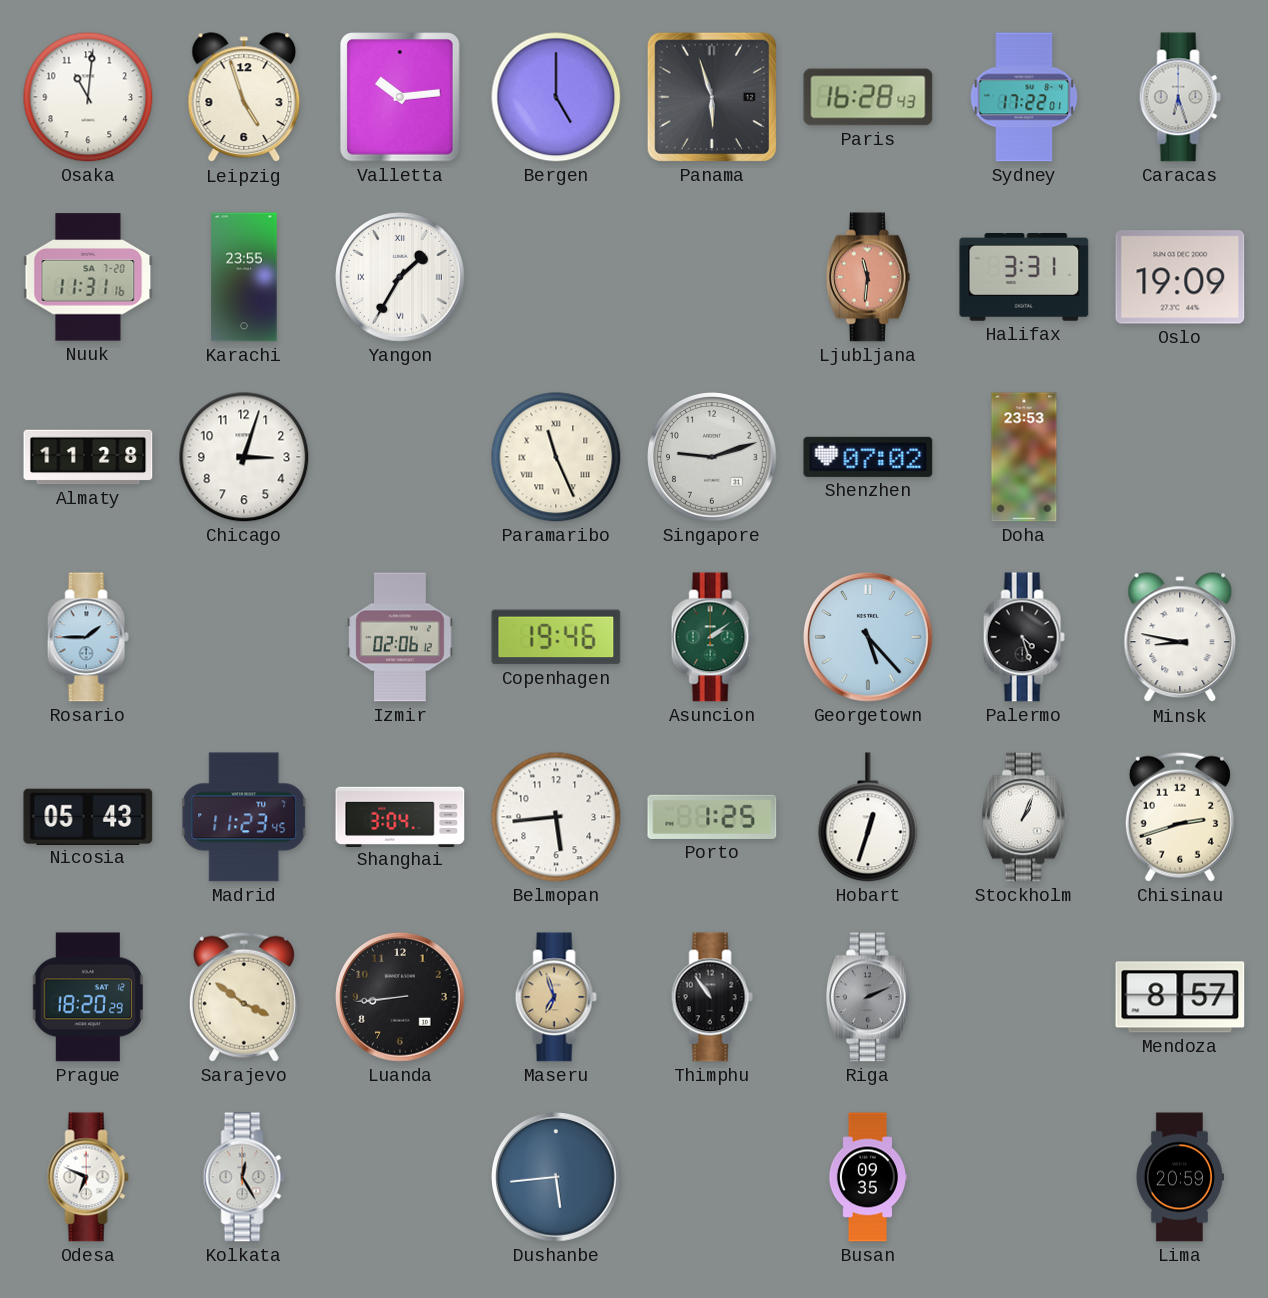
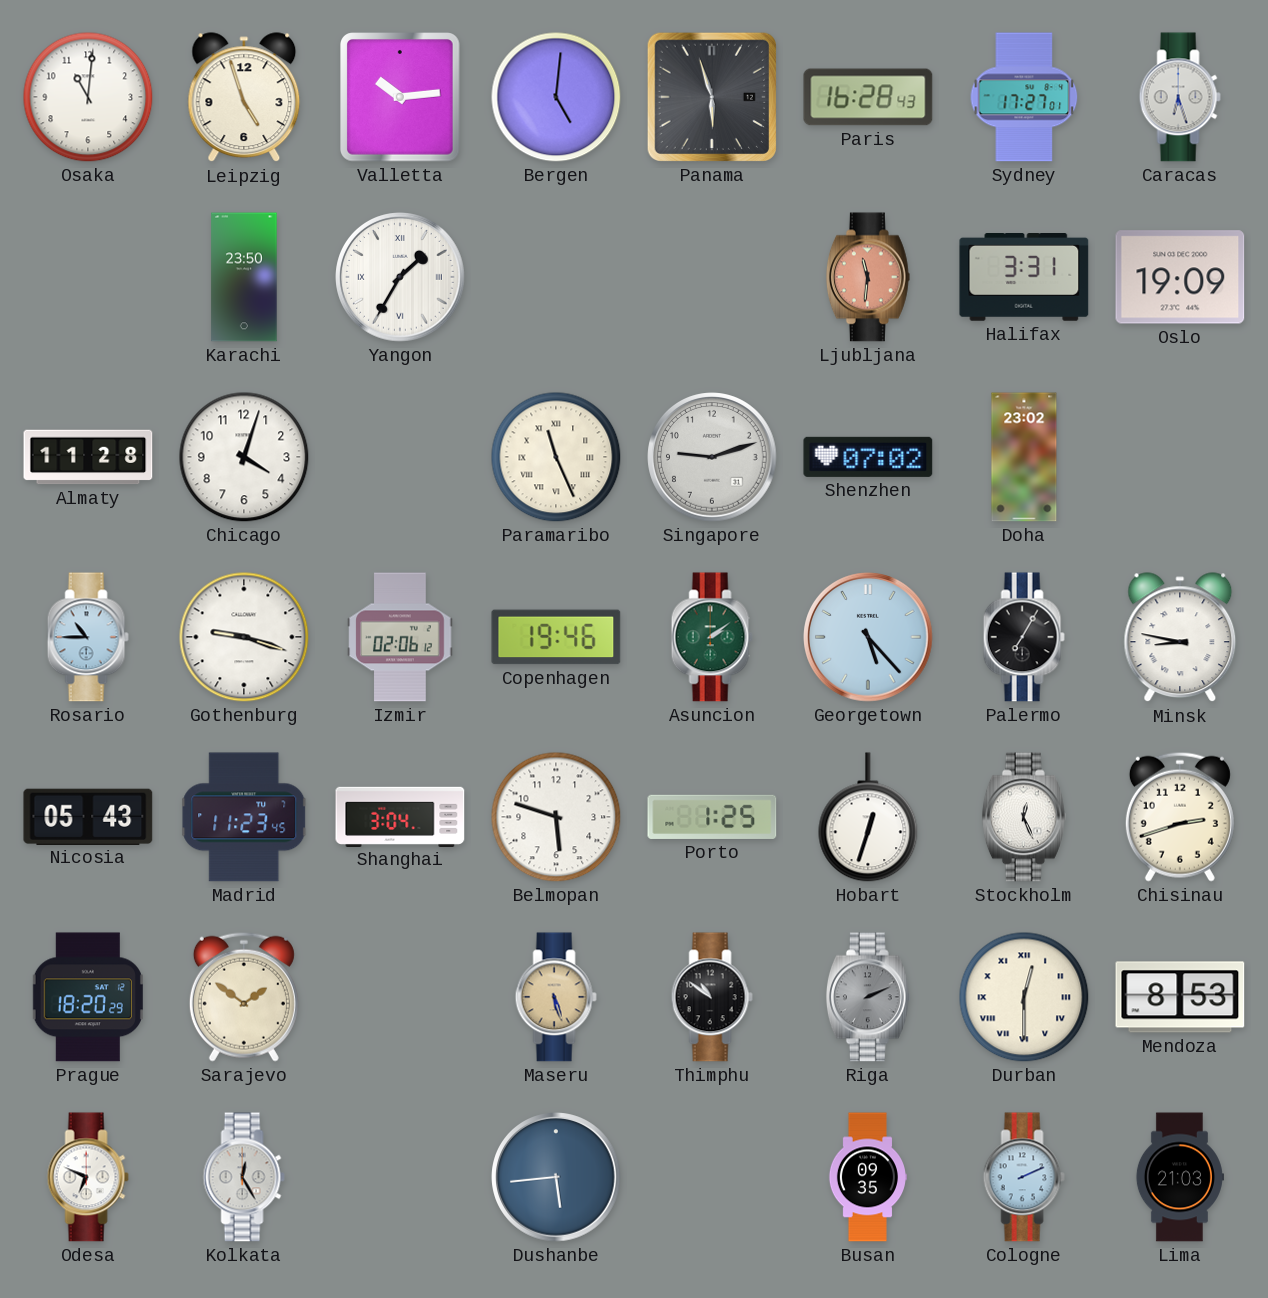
Bergen: 5:00 -> 5:01
Sydney: 17:22 -> 17:27
Nuuk: 11:31 -> none
Karachi: 23:55 -> 23:50
Chicago: 3:03 -> 4:03
Doha: 23:53 -> 23:02
Rosario: 1:45 -> 10:45
Gothenburg: none -> 9:18
Palermo: 4:27 -> 7:05
Belmopan: 5:44 -> 5:48
Stockholm: 1:04 -> 12:26
Sarajevo: 3:51 -> 1:51
Luanda: 8:44 -> none
Maseru: 6:57 -> 5:27
Thimphu: 10:54 -> 10:51
Durban: none -> 12:30
Mendoza: 8:57 -> 8:53
Cologne: none -> 2:11
Lima: 20:59 -> 21:03
